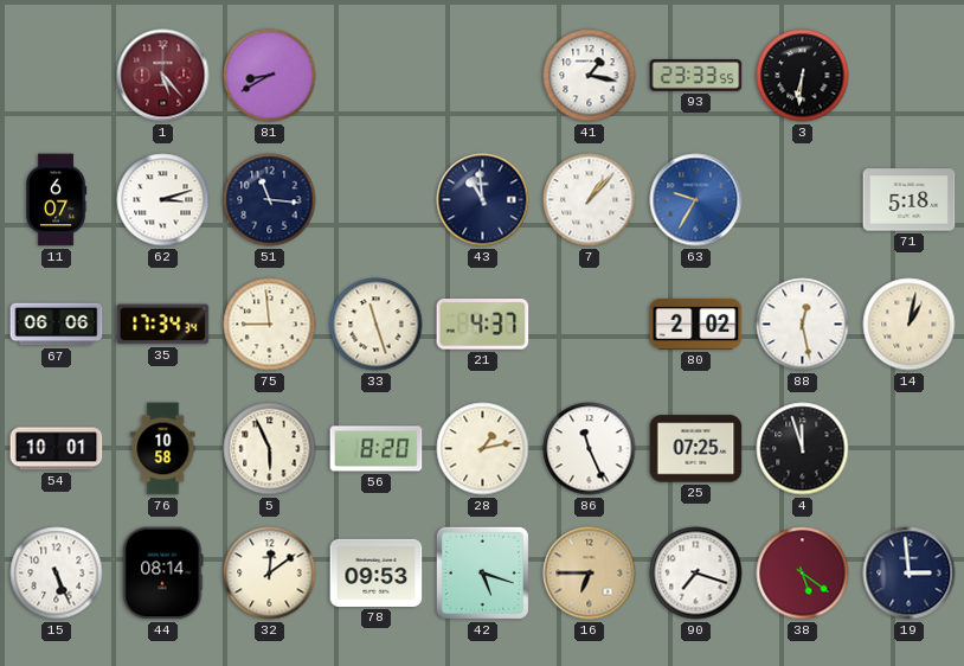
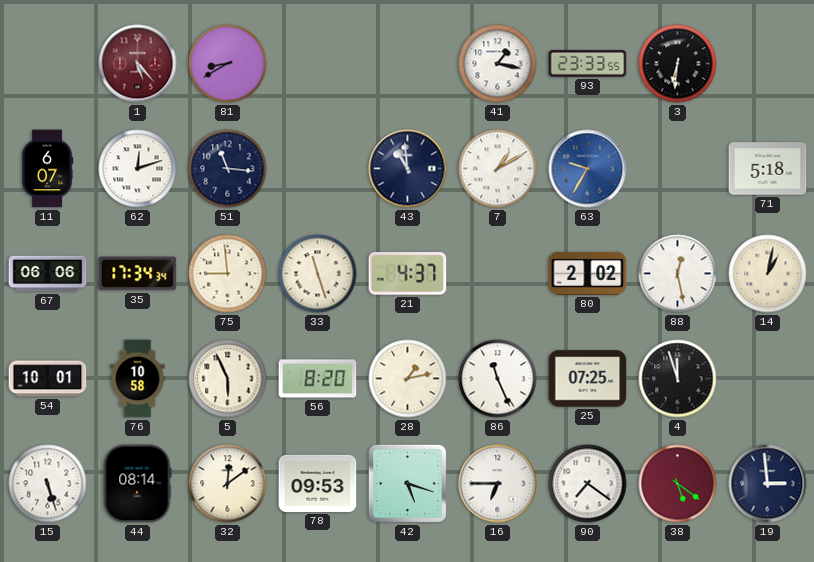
62: 3:12 -> 12:12
7: 1:07 -> 1:10
15: 5:26 -> 5:27
16 dial: champagne -> white
90: 7:18 -> 7:21
